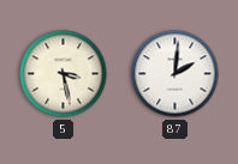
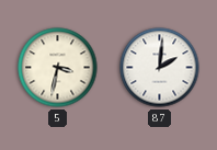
5: 3:28 -> 3:32
